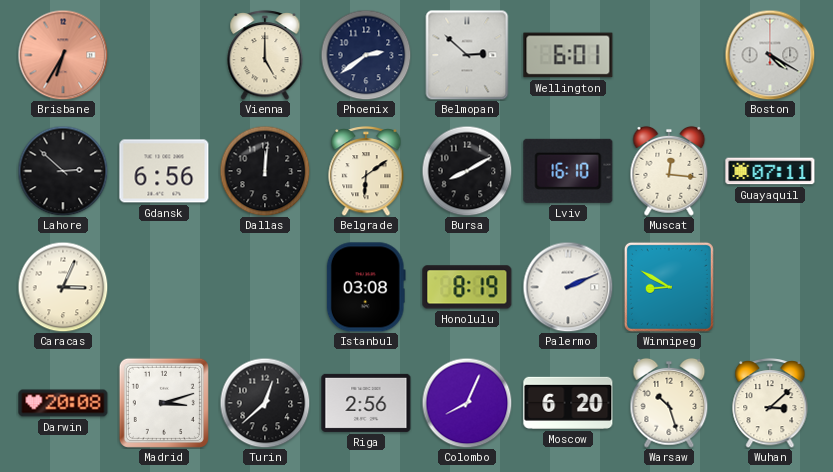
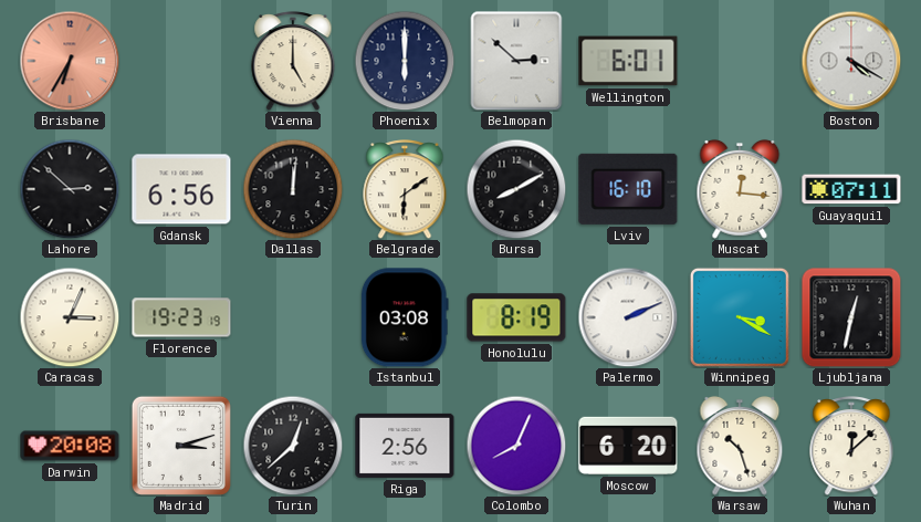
Phoenix: 2:39 -> 6:00
Florence: none -> 19:23
Winnipeg: 8:50 -> 3:20
Ljubljana: none -> 12:32
Wuhan: 3:08 -> 12:08
